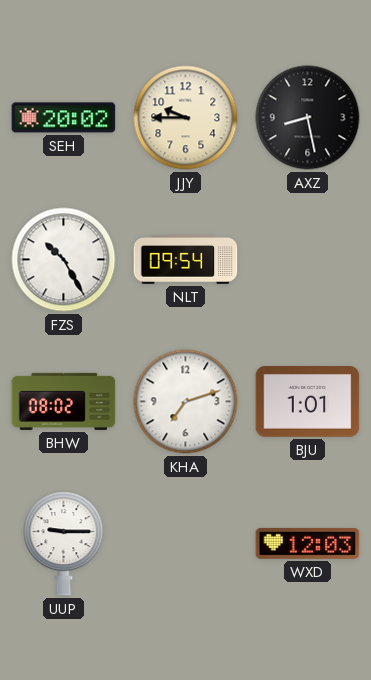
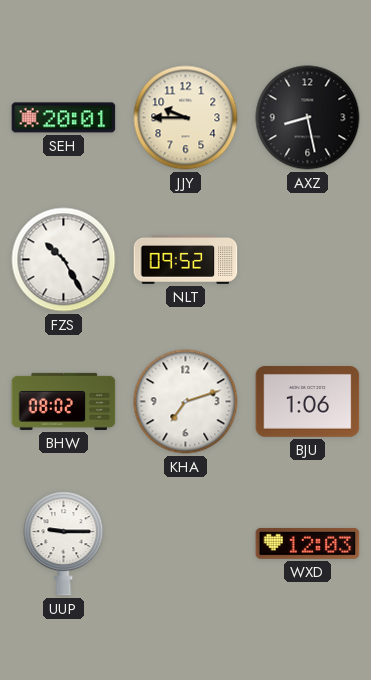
SEH: 20:02 -> 20:01
NLT: 09:54 -> 09:52
BJU: 1:01 -> 1:06
